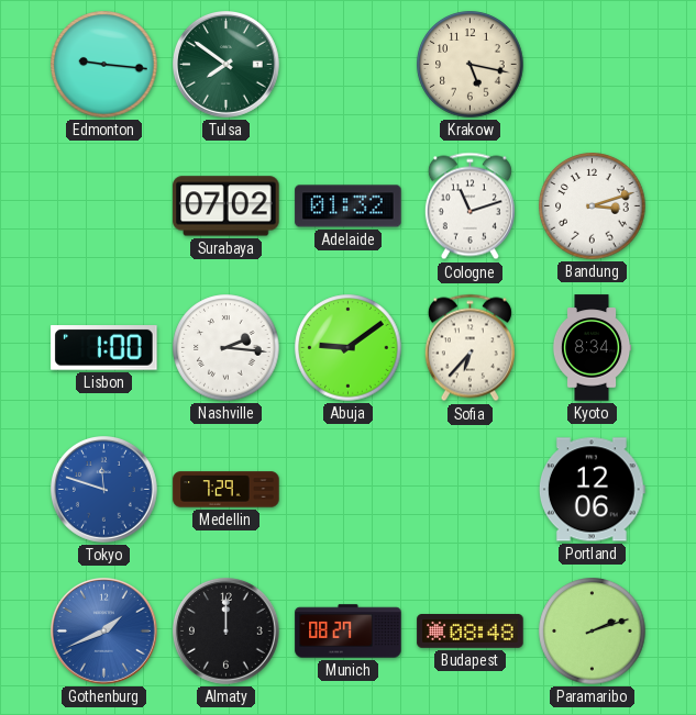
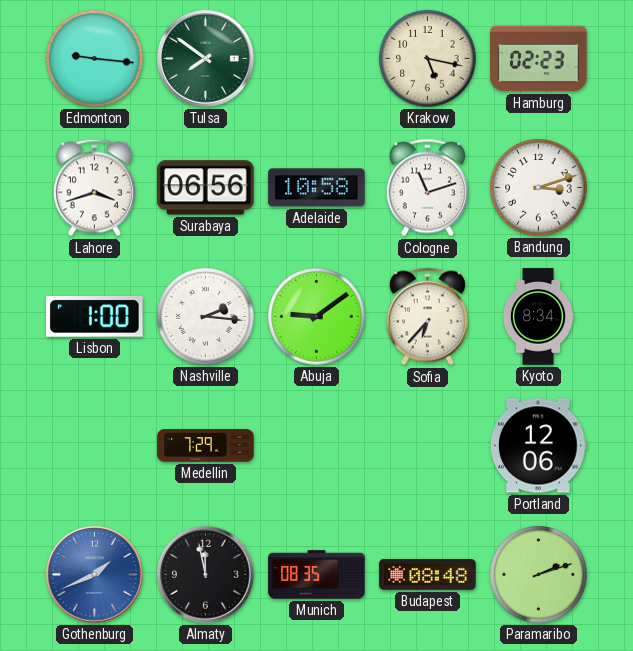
Hamburg: none -> 02:23
Lahore: none -> 3:42
Surabaya: 07:02 -> 06:56
Adelaide: 01:32 -> 10:58
Tokyo: 11:48 -> none
Almaty: 12:00 -> 11:58
Munich: 08:27 -> 08:35
